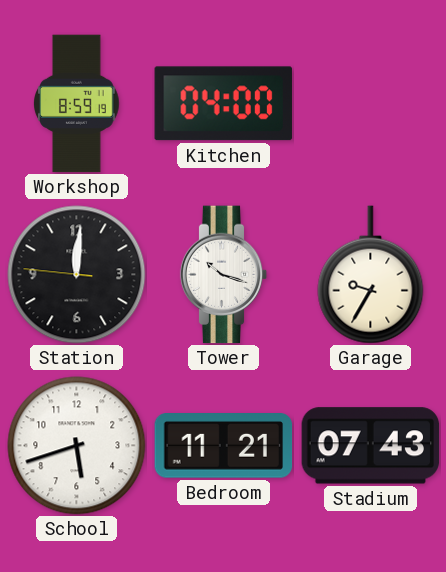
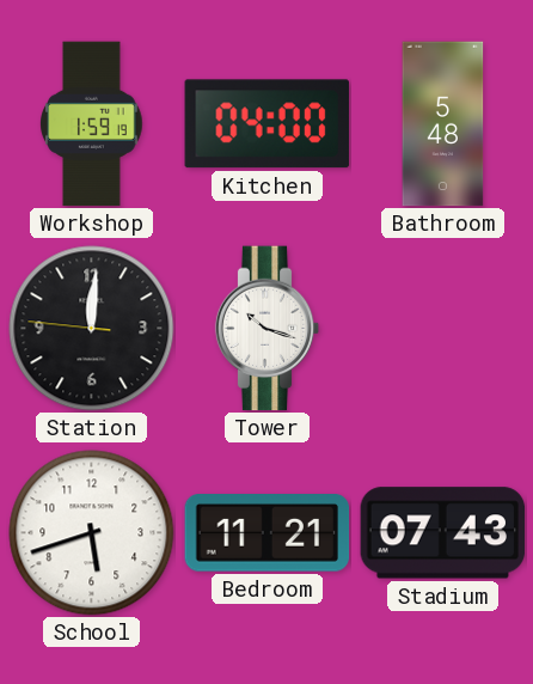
Workshop: 8:59 -> 1:59
Bathroom: none -> 5:48
Garage: 9:35 -> none
